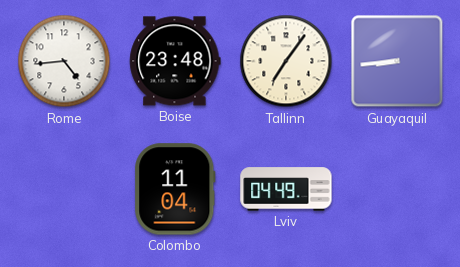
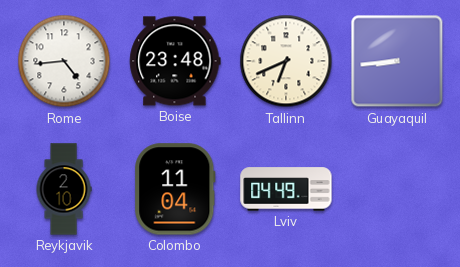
Tallinn: 7:06 -> 6:41
Reykjavik: none -> 2:10
